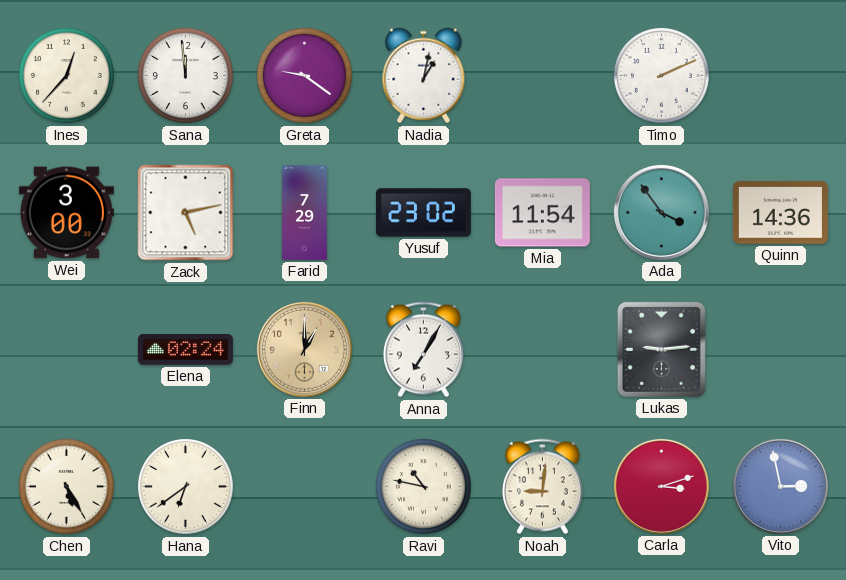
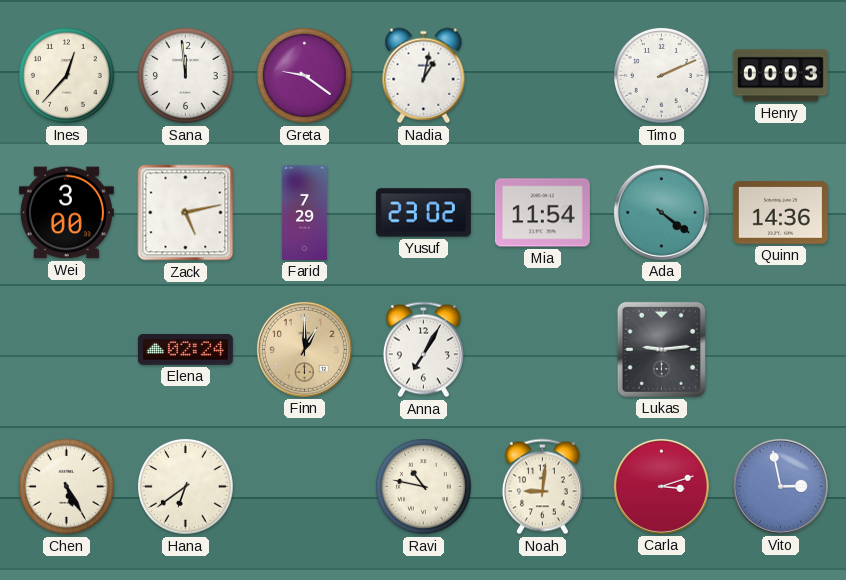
Henry: none -> 00:03
Ada: 3:54 -> 4:21
